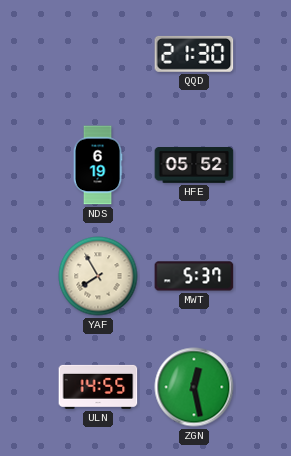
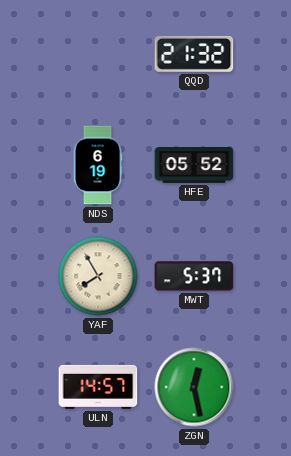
QQD: 21:30 -> 21:32
ULN: 14:55 -> 14:57
